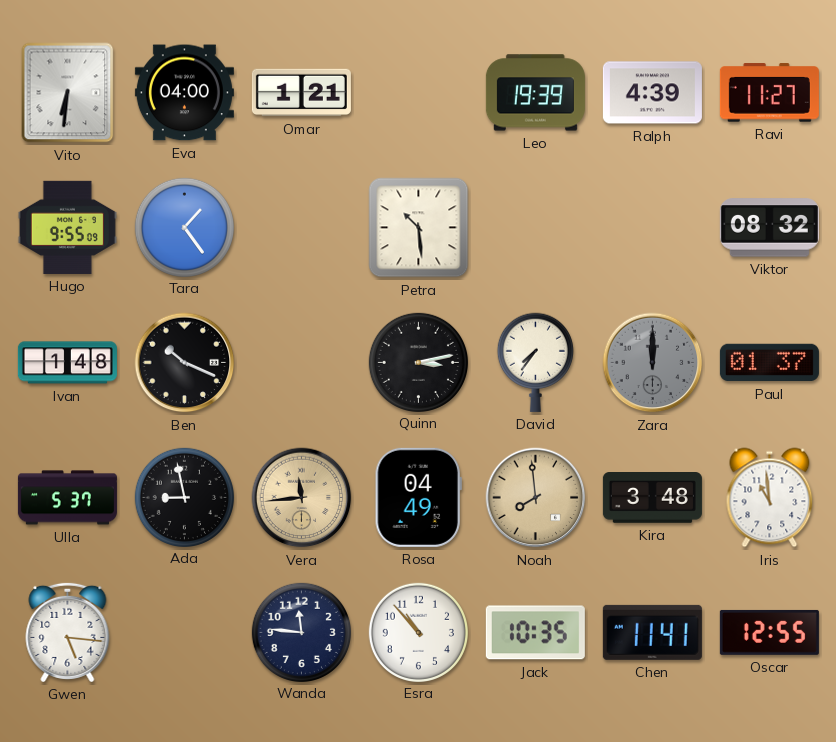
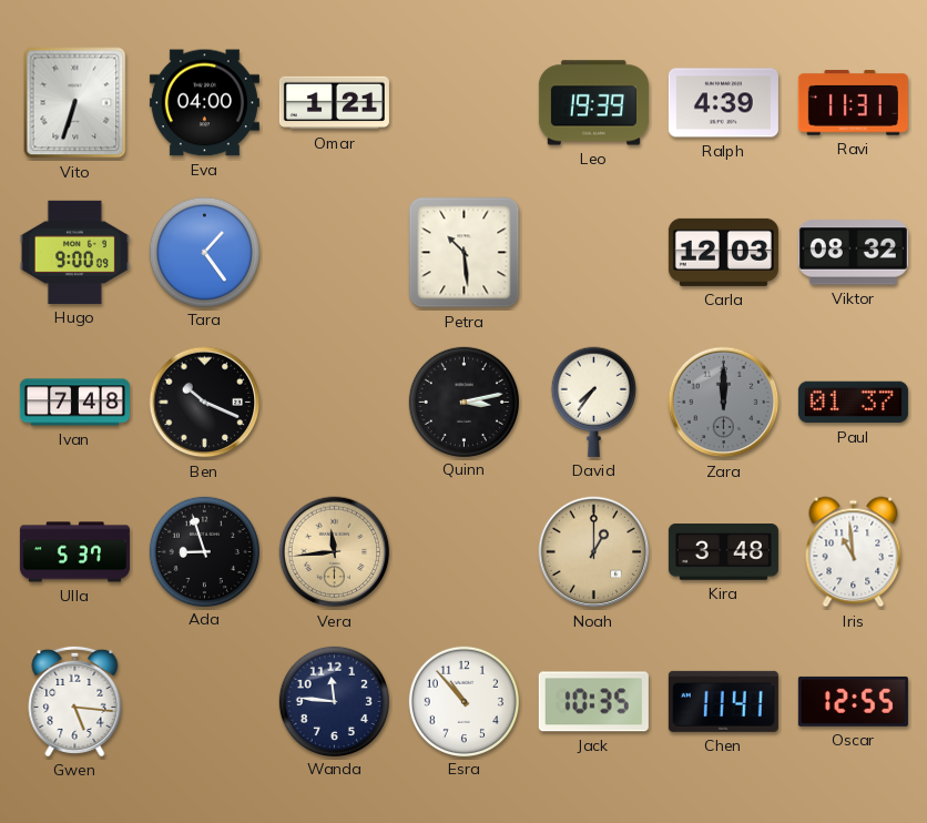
Vito: 6:31 -> 6:33
Ravi: 11:27 -> 11:31
Hugo: 9:55 -> 9:00
Carla: none -> 12:03
Ivan: 1:48 -> 7:48
Ada: 8:58 -> 8:57
Rosa: 04:49 -> none
Noah: 7:59 -> 1:00
